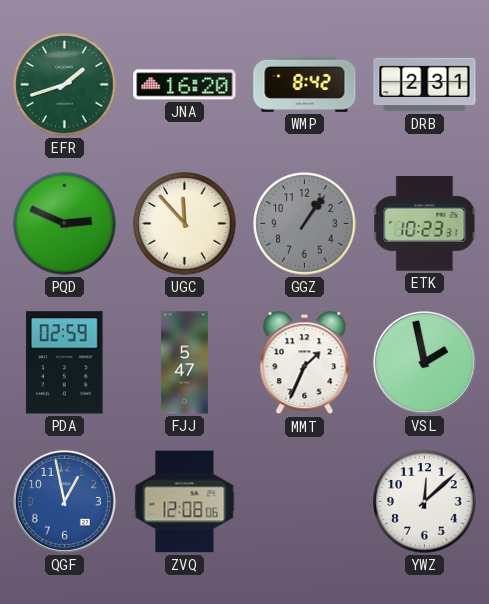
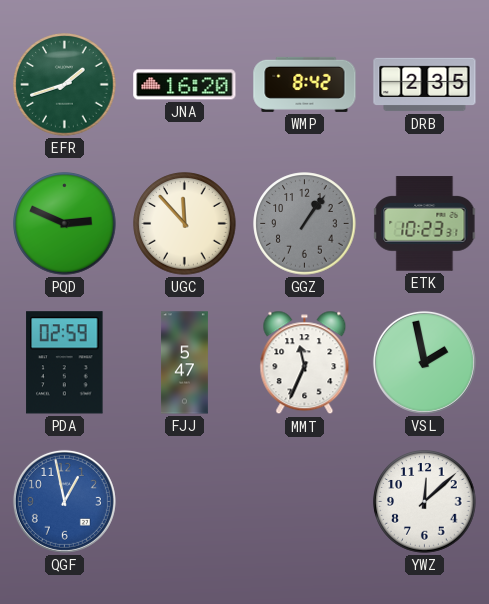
DRB: 2:31 -> 2:35
MMT: 1:34 -> 11:34
ZVQ: 12:08 -> none
